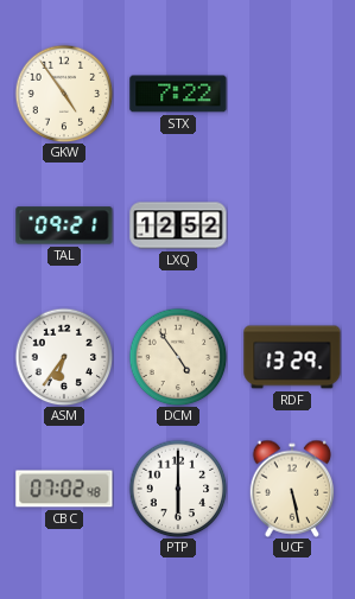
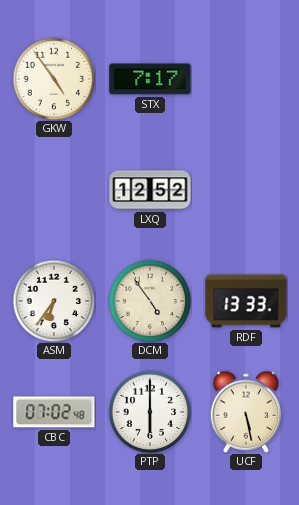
STX: 7:22 -> 7:17
TAL: 09:21 -> none
RDF: 13:29 -> 13:33
